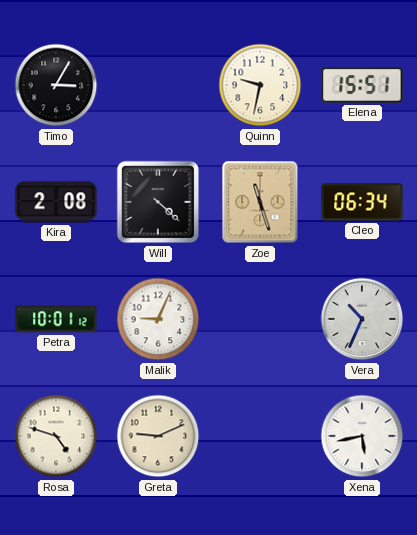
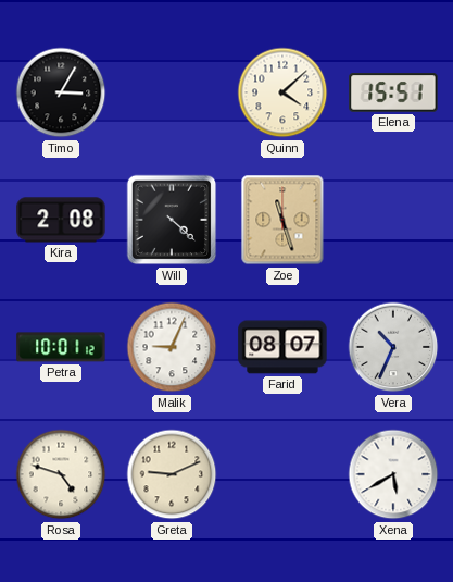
Quinn: 9:32 -> 4:08
Cleo: 06:34 -> none
Farid: none -> 08:07
Xena: 5:43 -> 5:40
